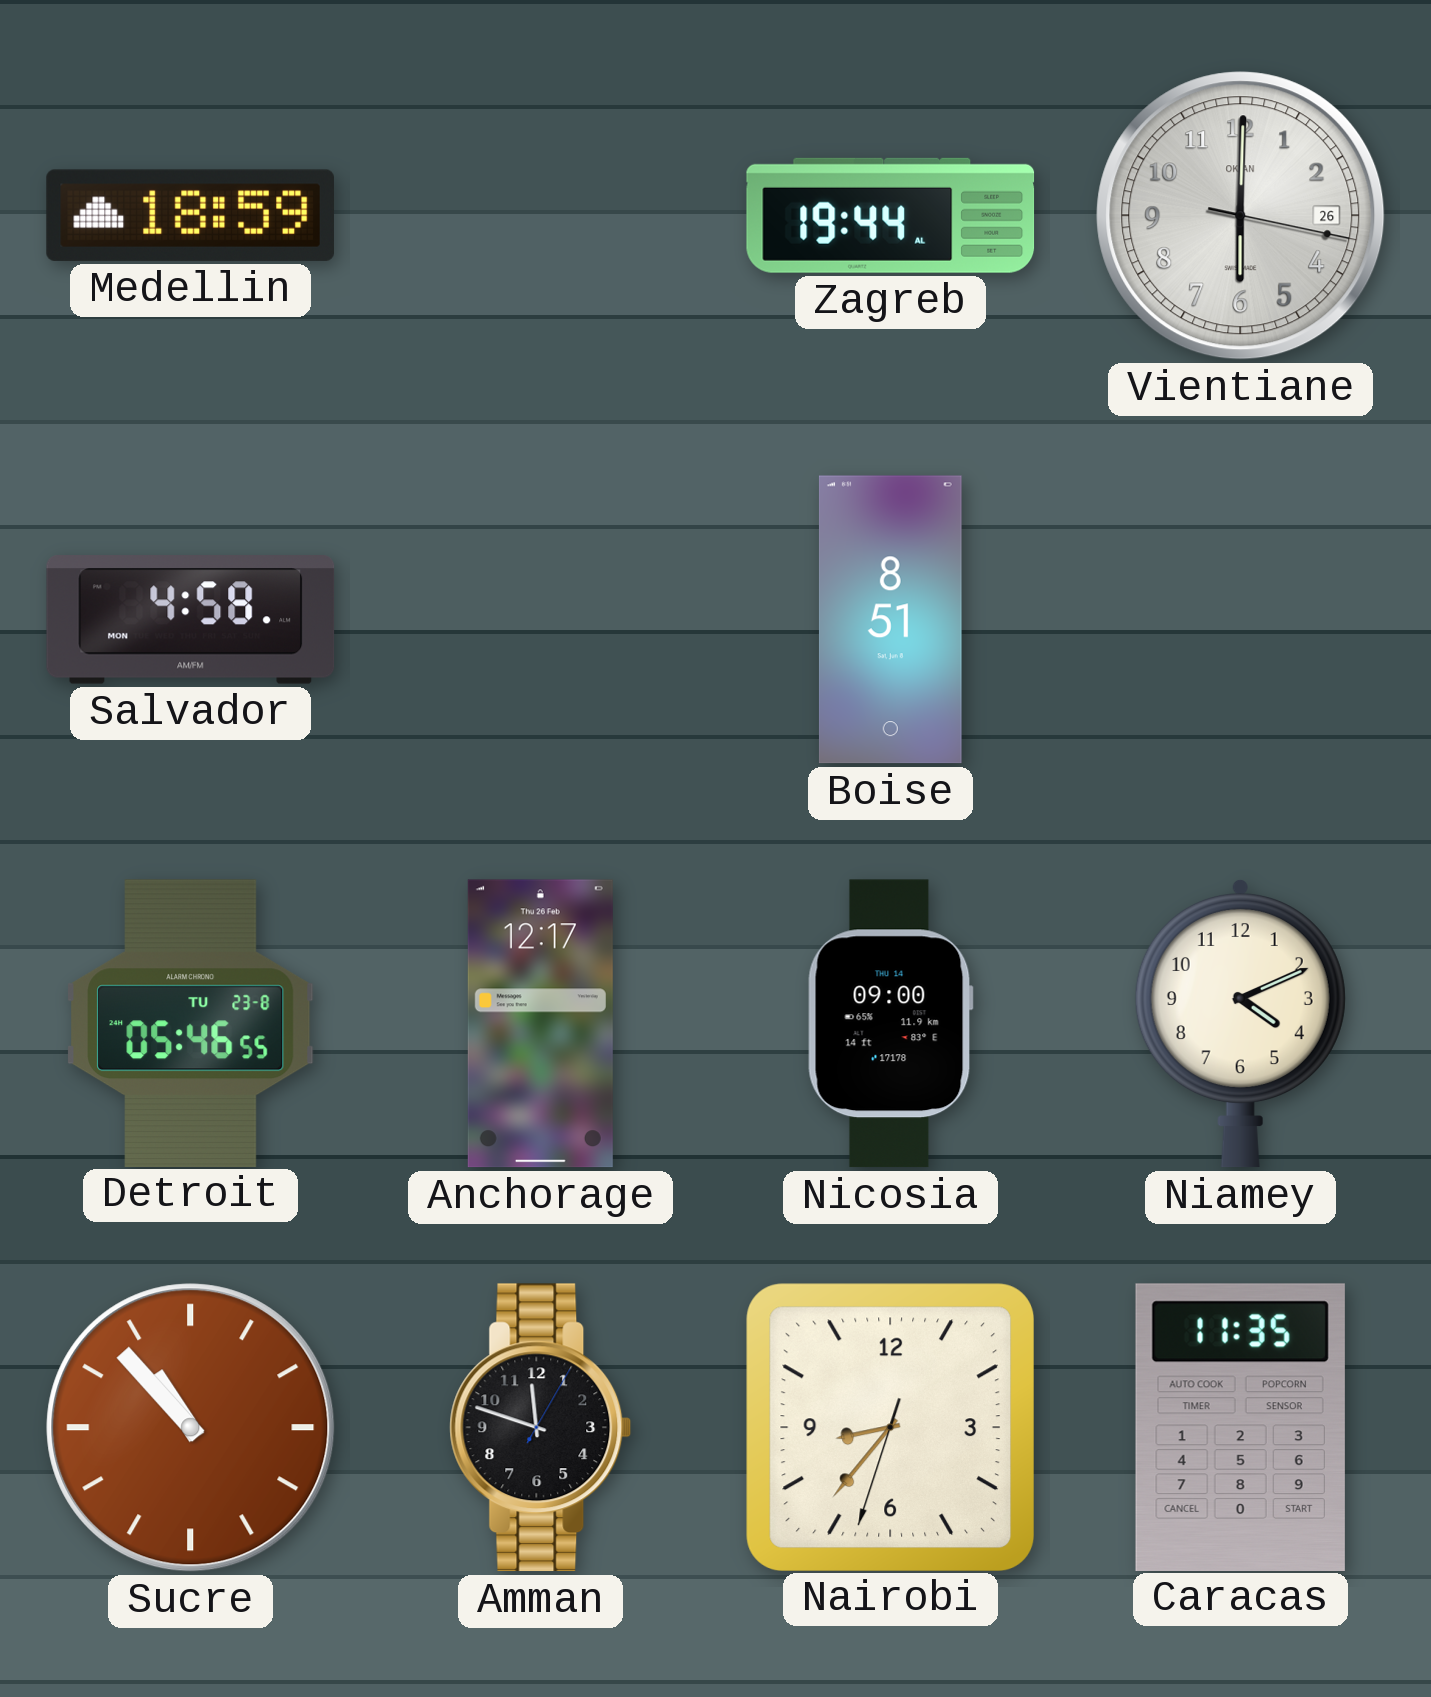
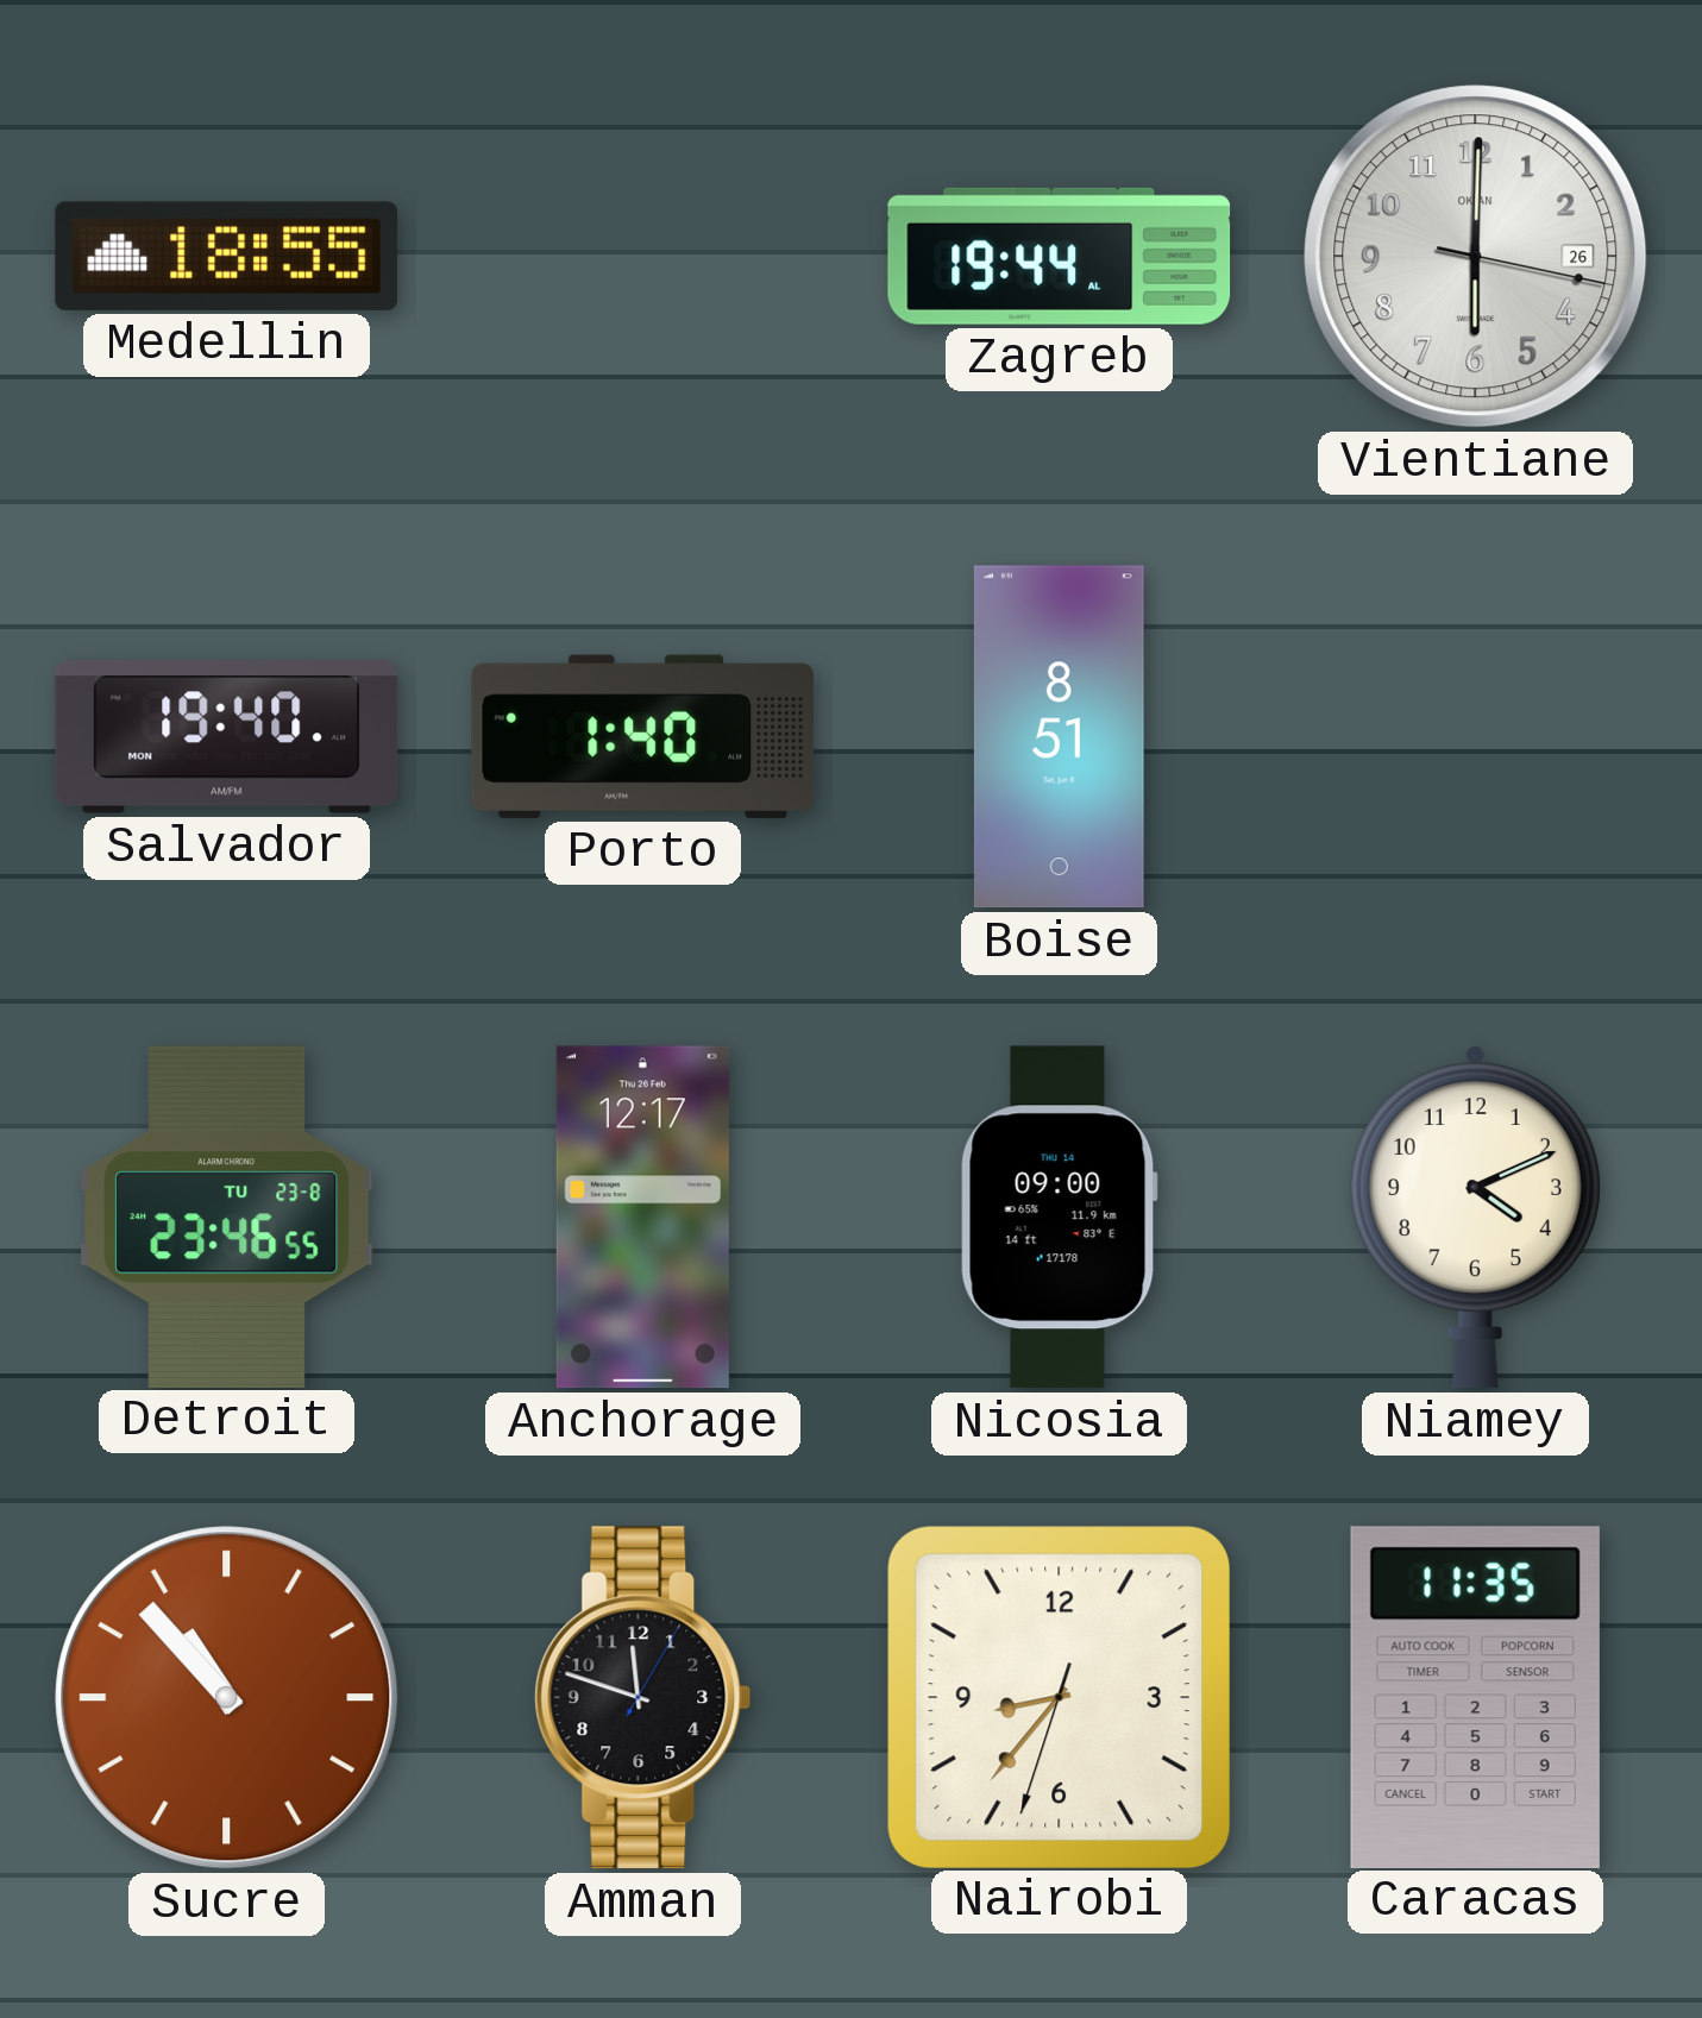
Medellin: 18:59 -> 18:55
Salvador: 4:58 -> 19:40
Porto: none -> 1:40
Detroit: 05:46 -> 23:46
